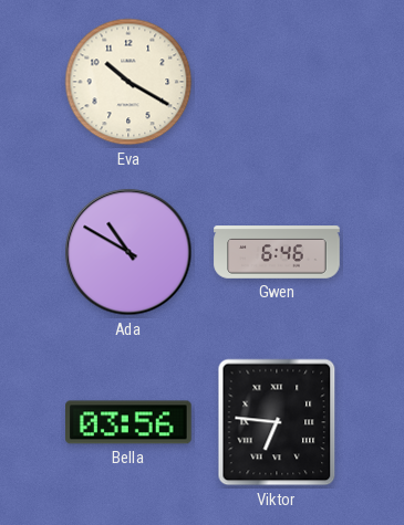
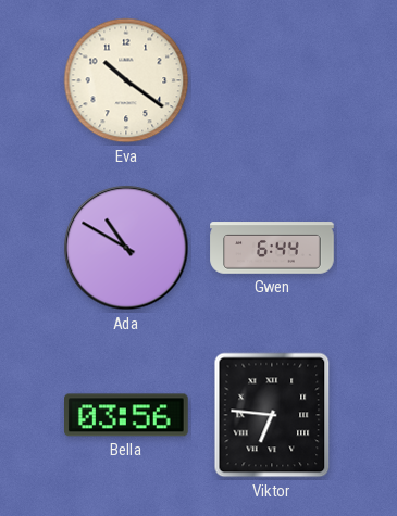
Eva: 10:20 -> 10:21
Gwen: 6:46 -> 6:44
